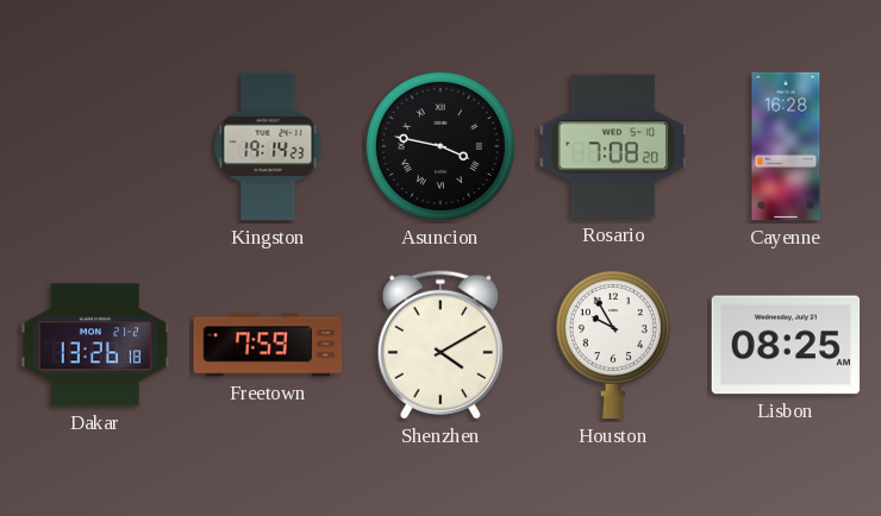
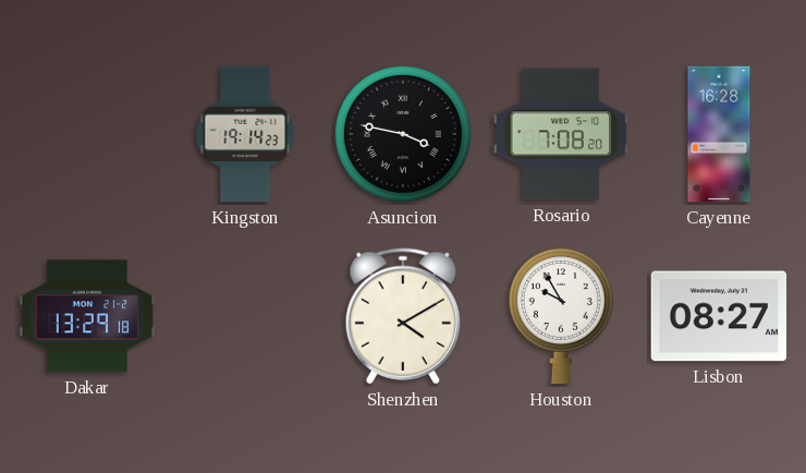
Dakar: 13:26 -> 13:29
Freetown: 7:59 -> none
Lisbon: 08:25 -> 08:27
